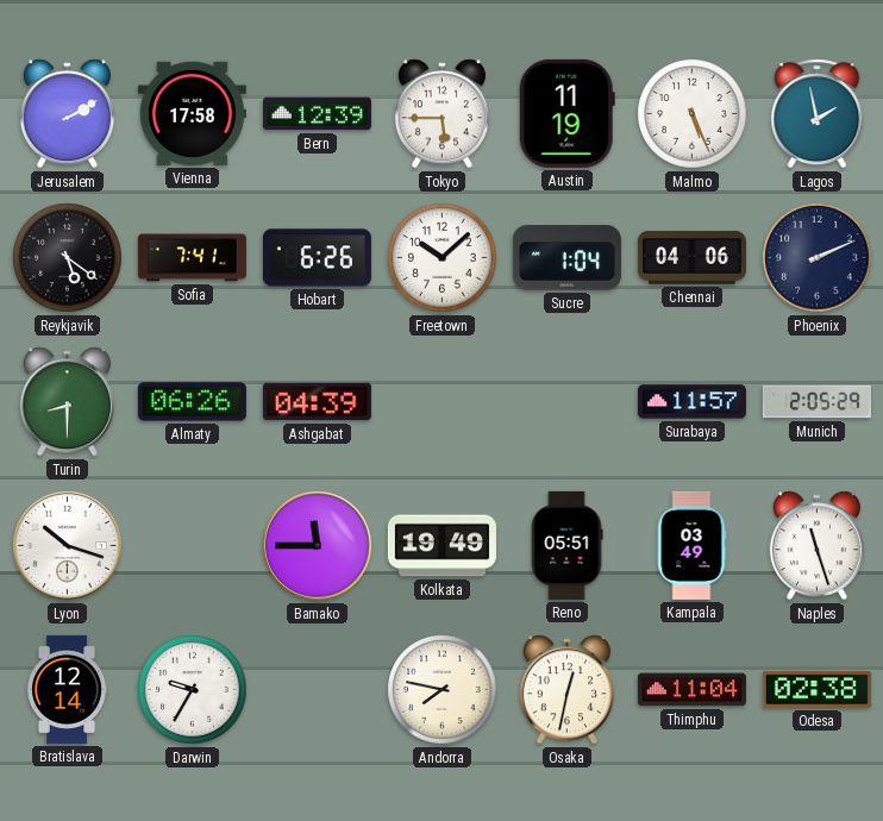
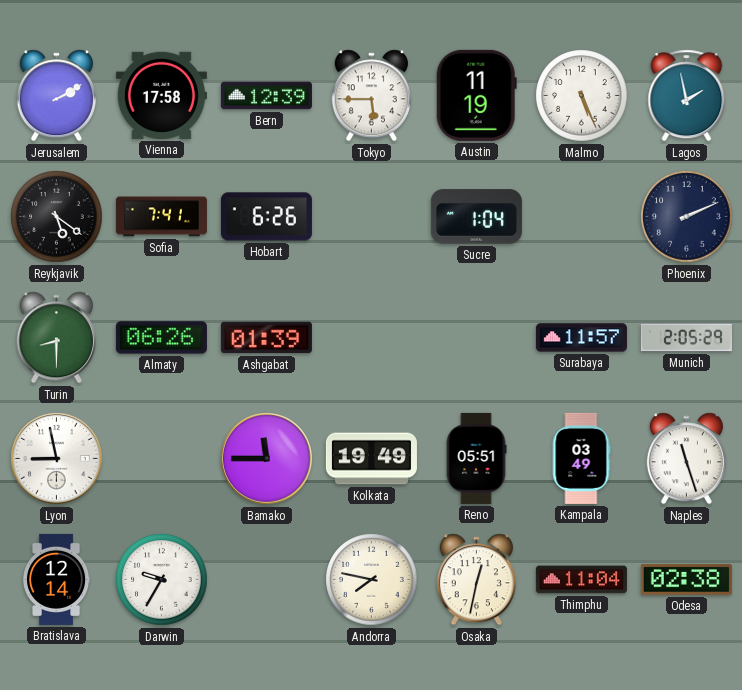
Freetown: 10:08 -> none
Chennai: 04:06 -> none
Ashgabat: 04:39 -> 01:39
Lyon: 10:18 -> 8:58
